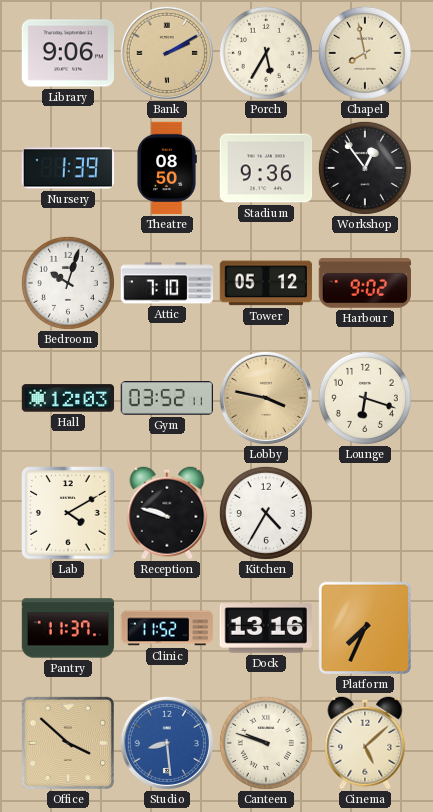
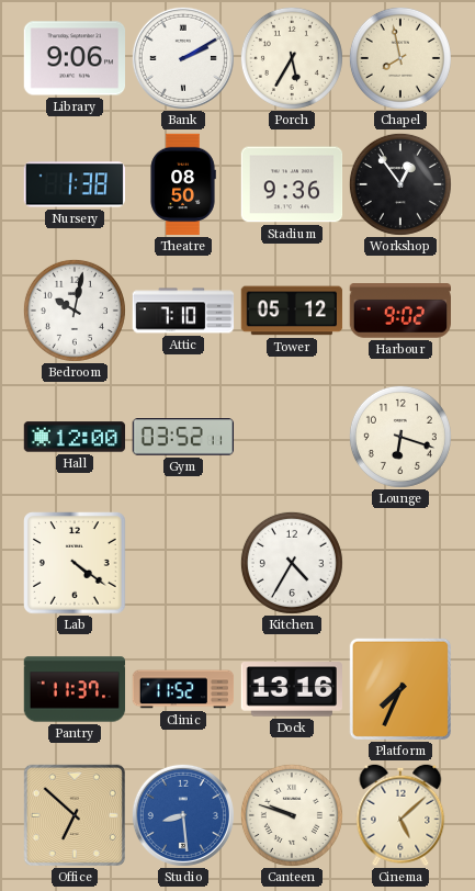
Bank dial: champagne -> white
Nursery: 1:39 -> 1:38
Bedroom: 10:03 -> 10:02
Hall: 12:03 -> 12:00
Lobby: 3:47 -> none
Lab: 4:10 -> 4:21
Reception: 9:48 -> none
Office: 3:52 -> 6:52
